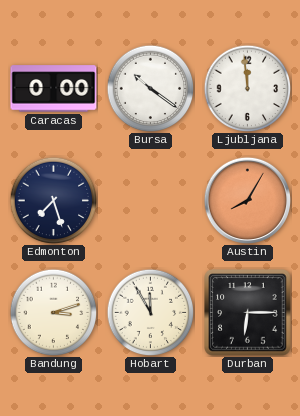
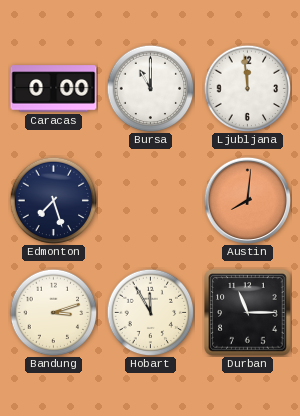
Bursa: 10:21 -> 11:00
Austin: 8:05 -> 8:01
Durban: 6:15 -> 11:15
